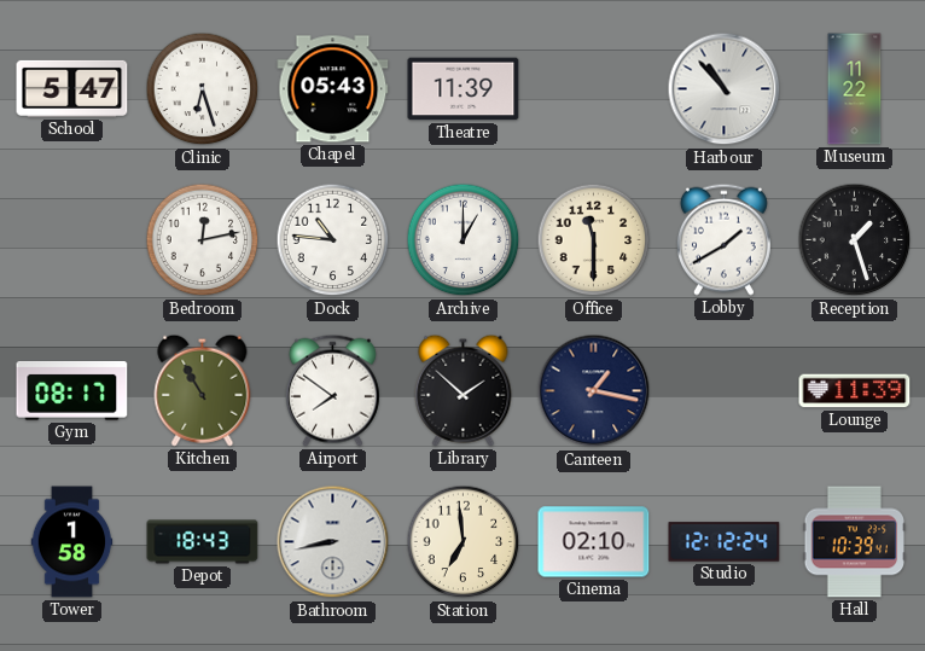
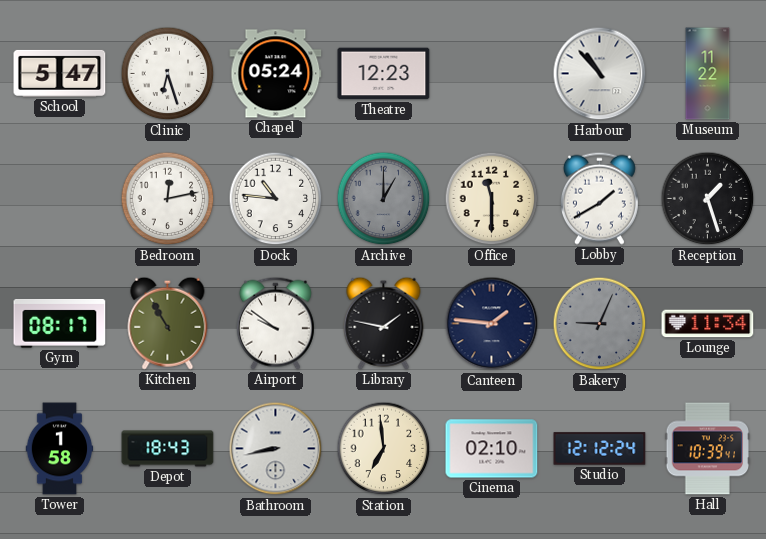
Chapel: 05:43 -> 05:24
Theatre: 11:39 -> 12:23
Archive dial: white -> grey
Airport: 7:51 -> 9:51
Library: 1:52 -> 1:47
Canteen: 1:17 -> 1:46
Bakery: none -> 9:04
Lounge: 11:39 -> 11:34
